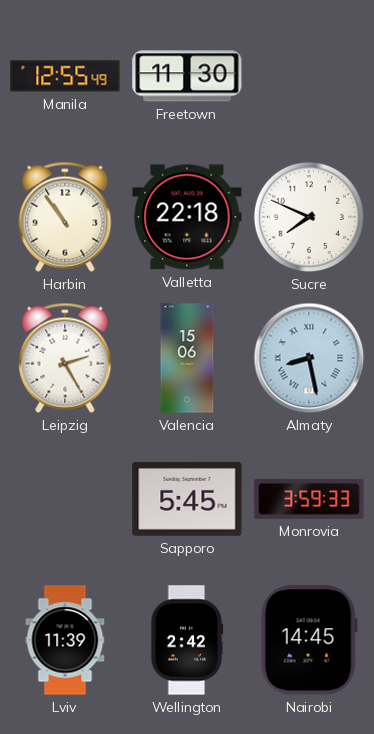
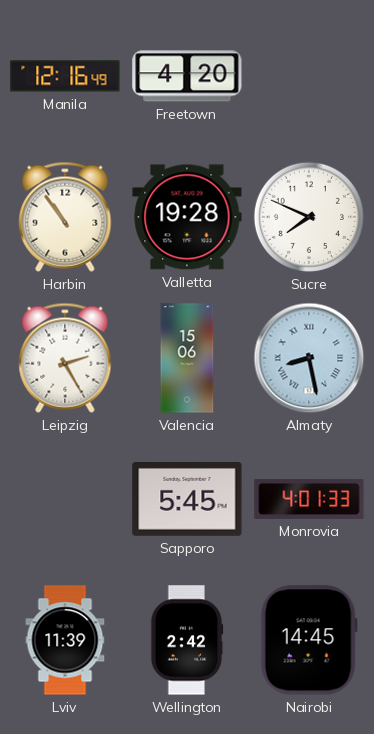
Manila: 12:55 -> 12:16
Freetown: 11:30 -> 4:20
Valletta: 22:18 -> 19:28
Monrovia: 3:59 -> 4:01
